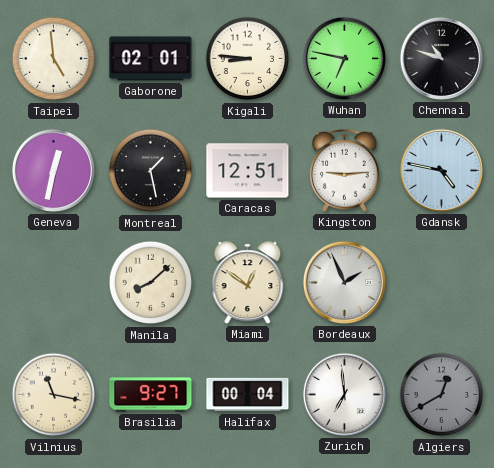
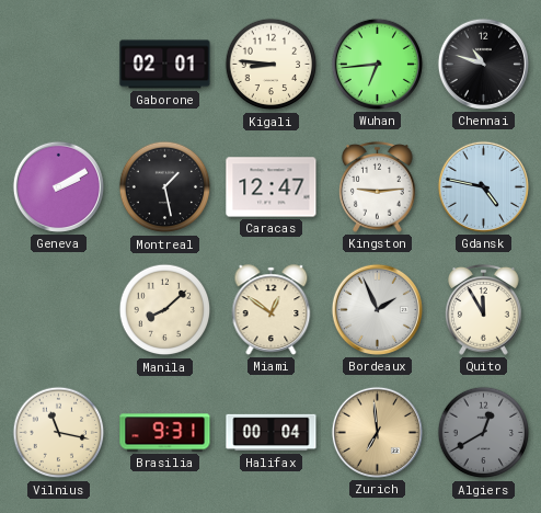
Taipei: 4:59 -> none
Wuhan: 6:47 -> 6:44
Geneva: 12:32 -> 2:10
Caracas: 12:51 -> 12:47
Quito: none -> 11:55
Brasilia: 9:27 -> 9:31
Zurich dial: white -> champagne
